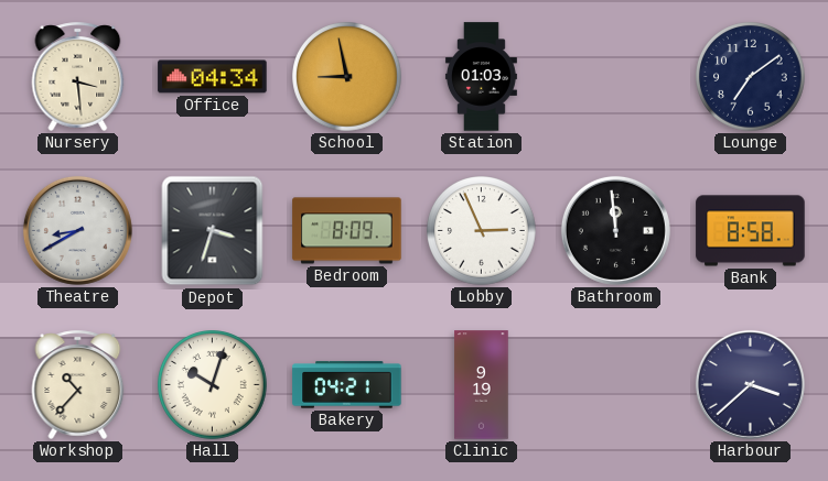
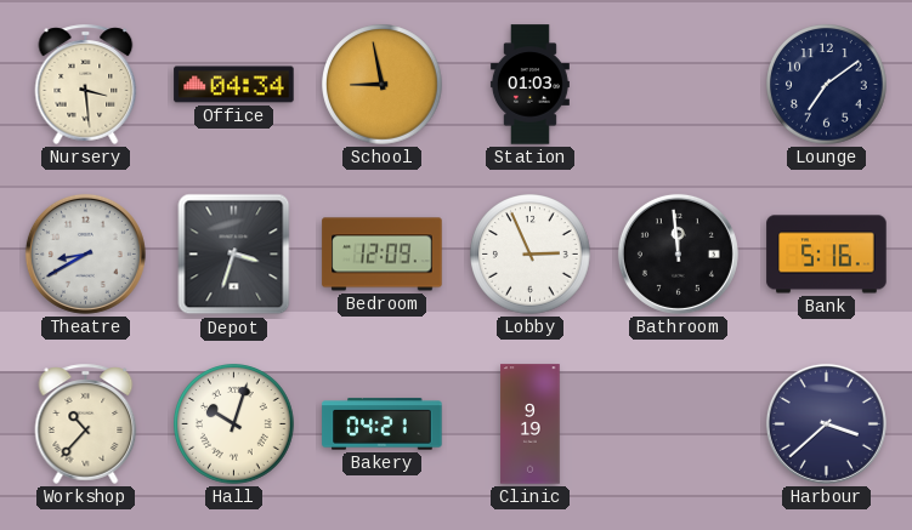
Bedroom: 8:09 -> 12:09
Bank: 8:58 -> 5:16
